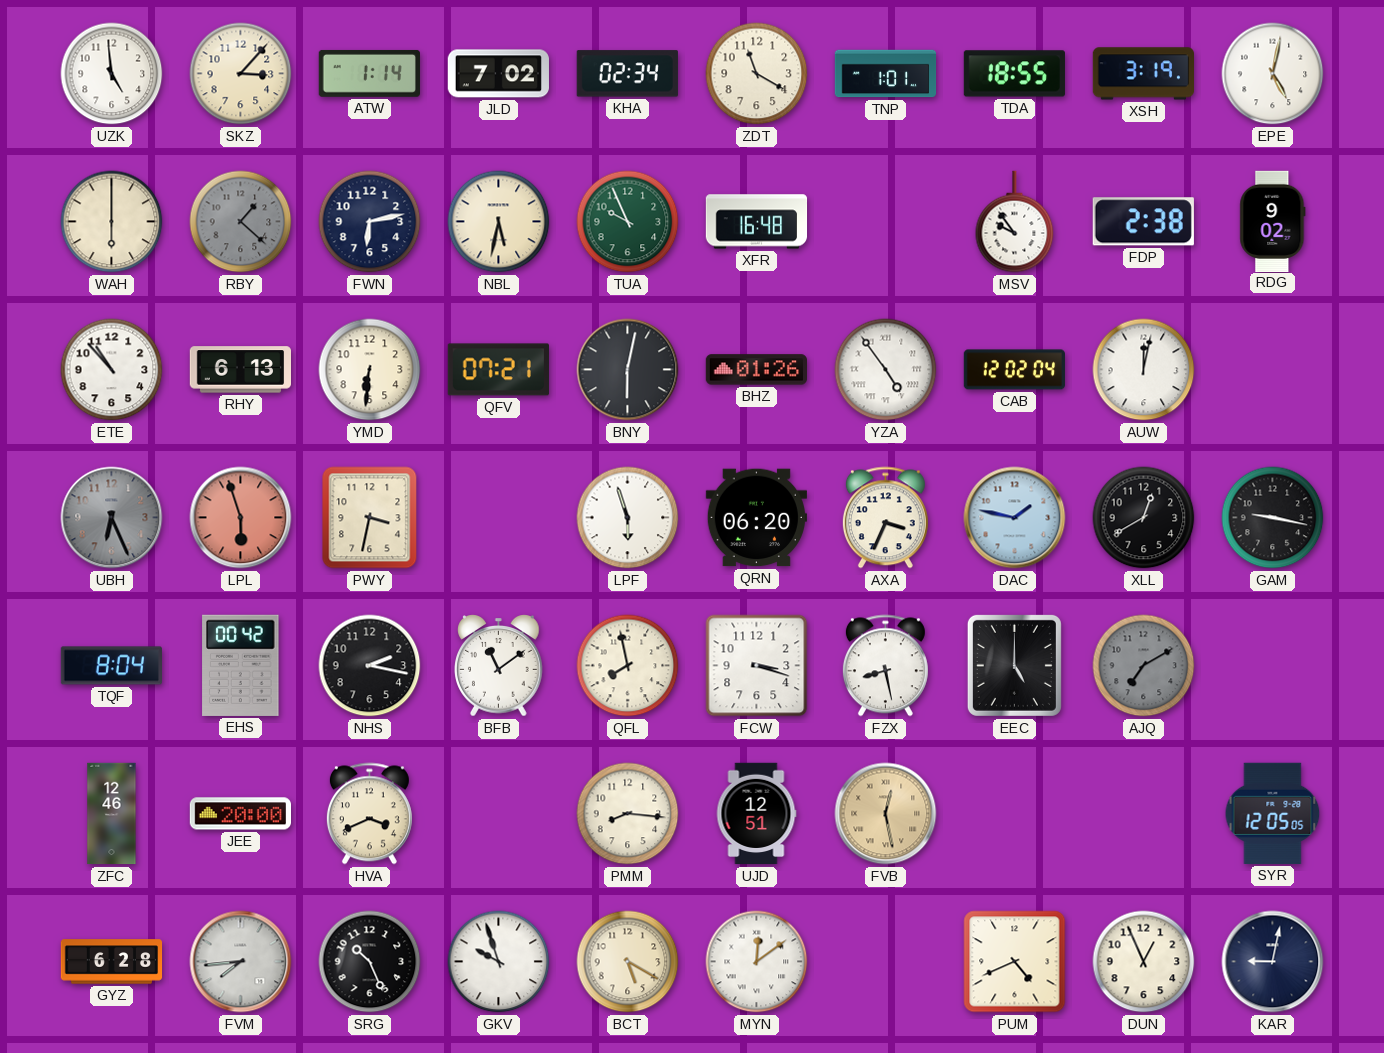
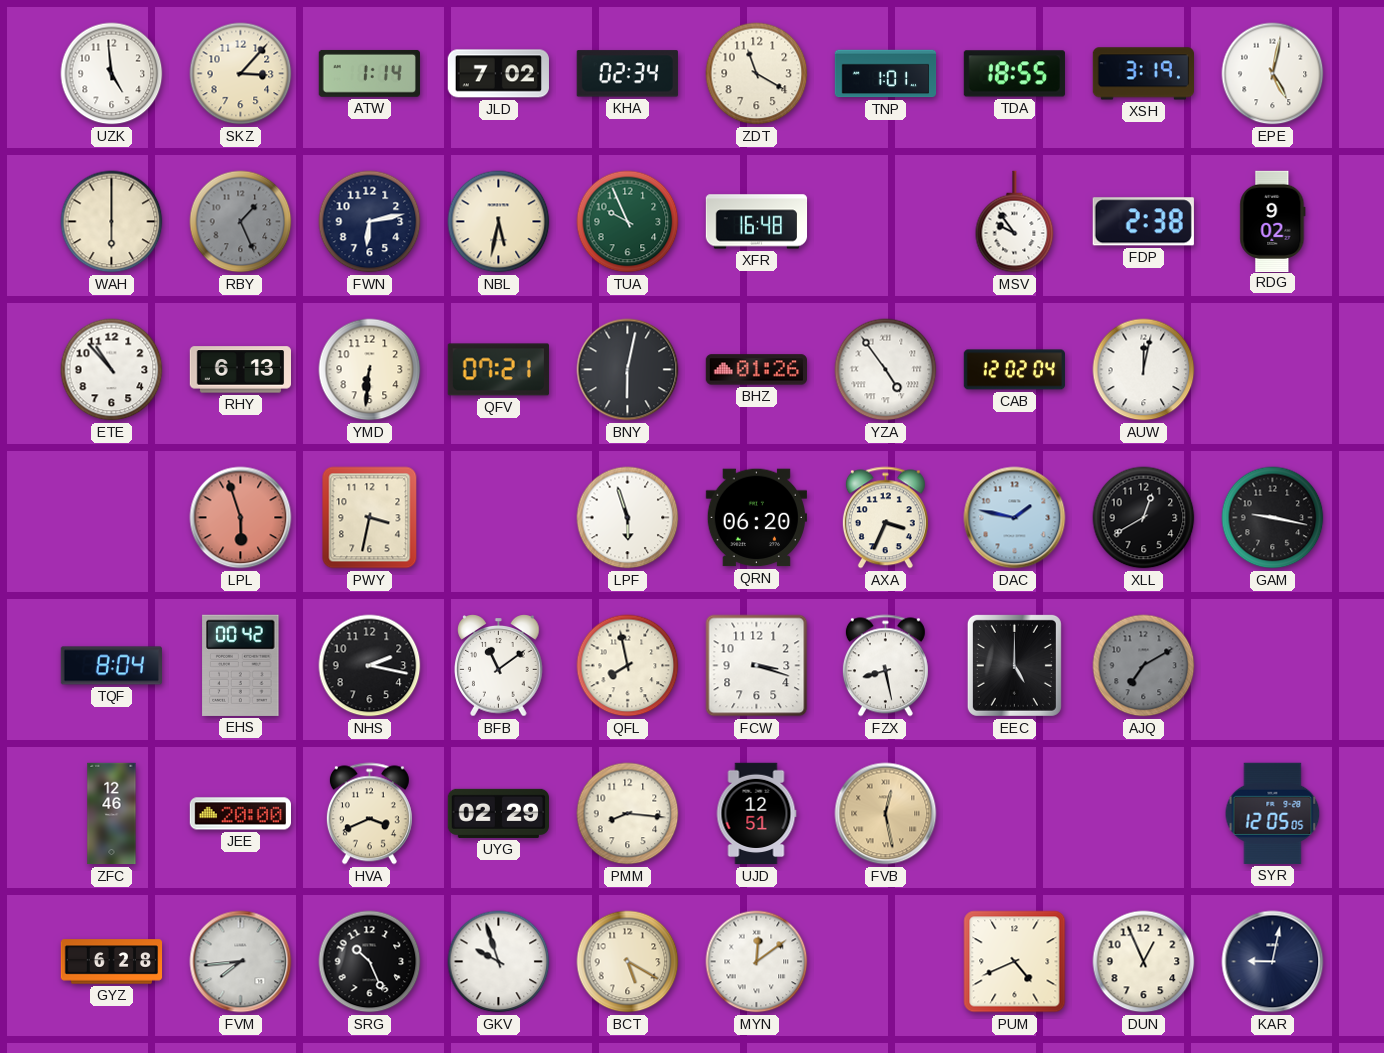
RBY: 1:22 -> 1:26
UBH: 6:26 -> none
UYG: none -> 02:29
